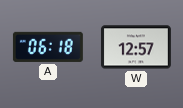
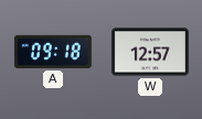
A: 06:18 -> 09:18
